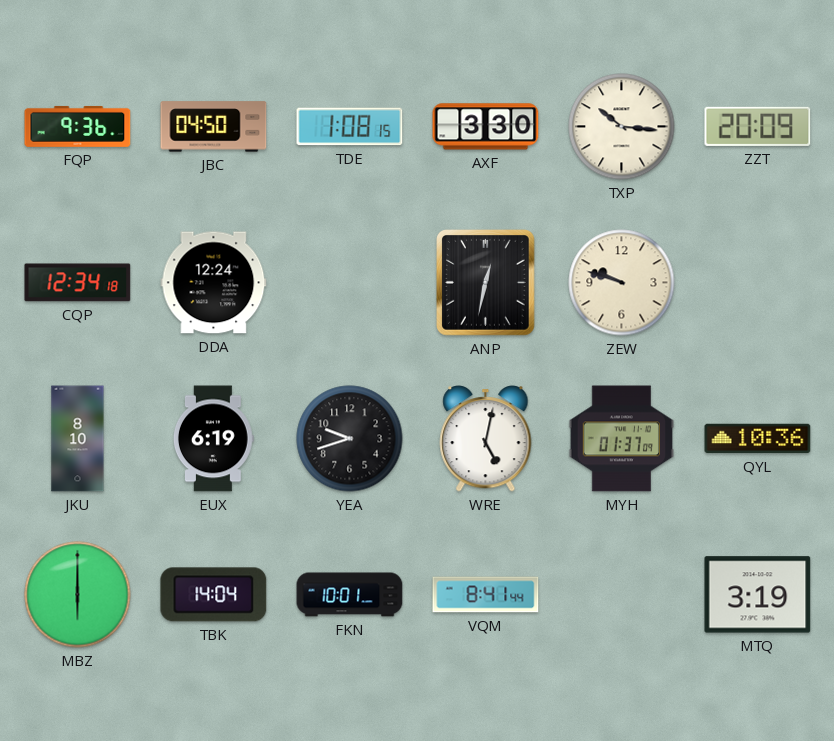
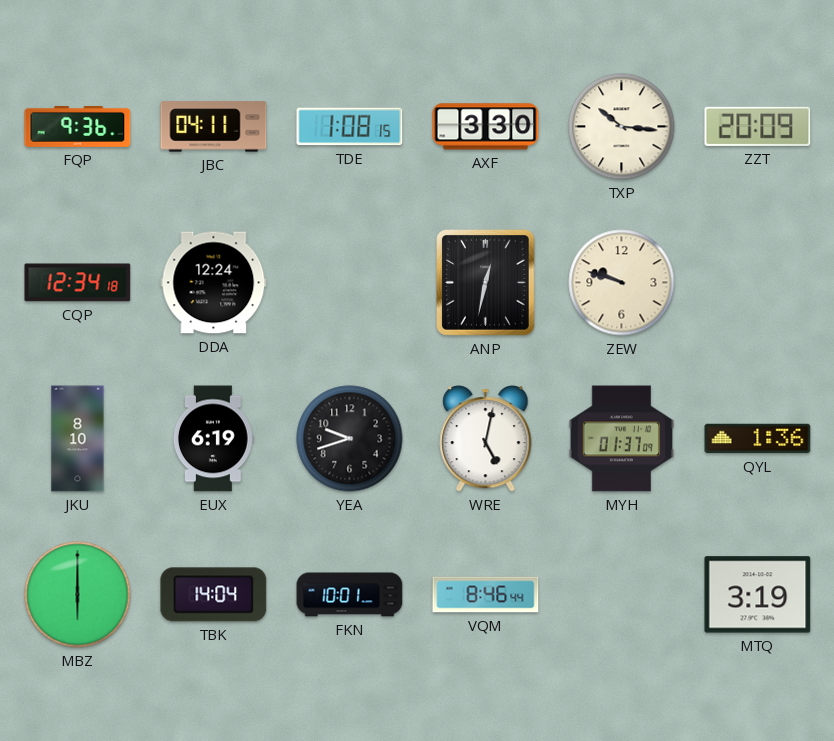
JBC: 04:50 -> 04:11
QYL: 10:36 -> 1:36
VQM: 8:41 -> 8:46
